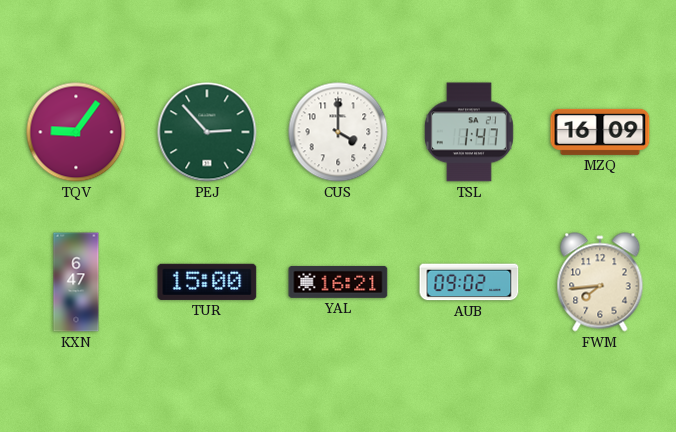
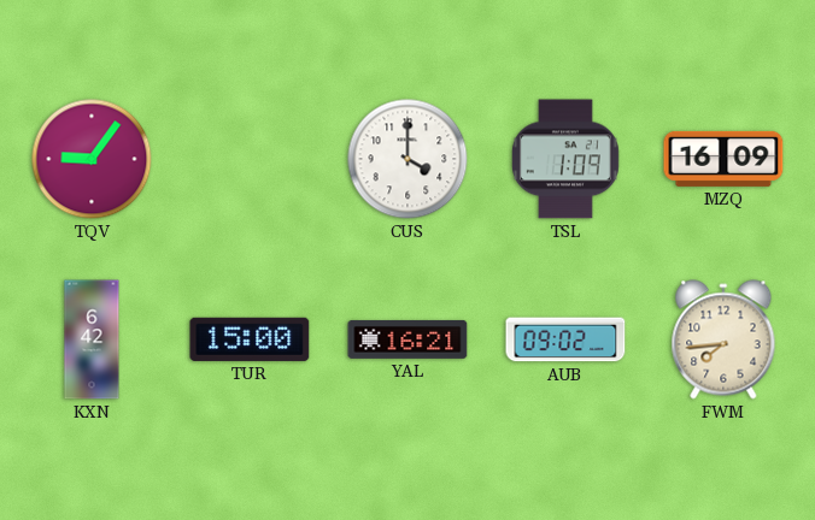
PEJ: 2:53 -> none
TSL: 1:47 -> 1:09
KXN: 6:47 -> 6:42
